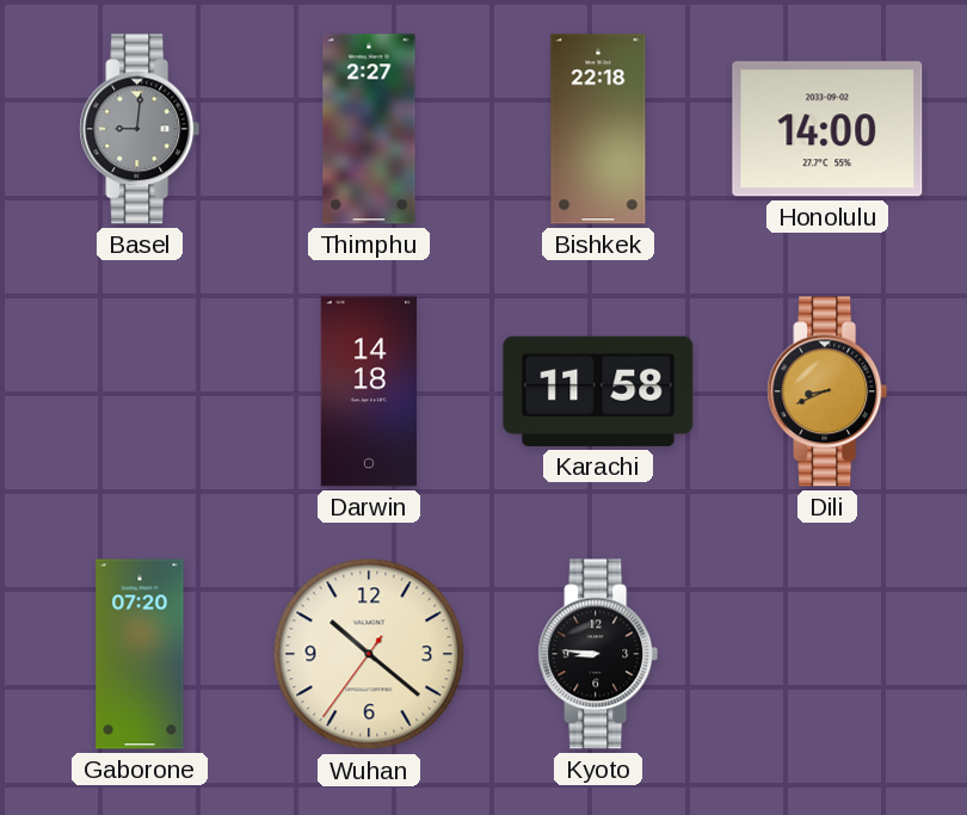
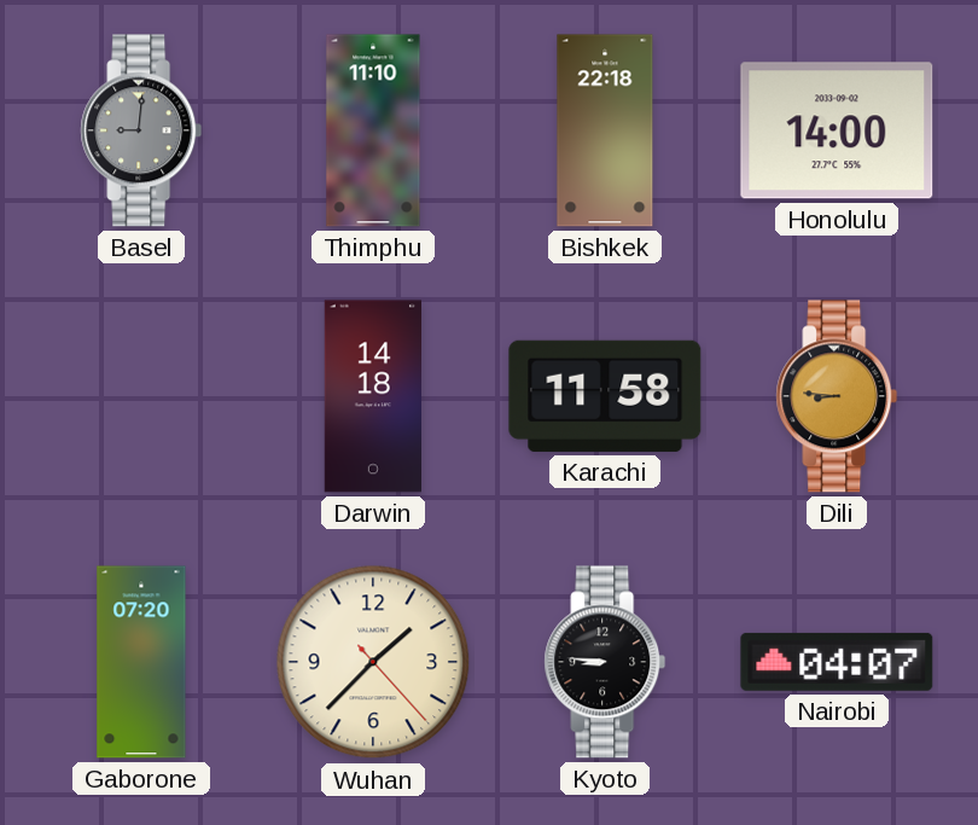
Thimphu: 2:27 -> 11:10
Dili: 8:41 -> 8:46
Wuhan: 10:21 -> 1:37
Nairobi: none -> 04:07
